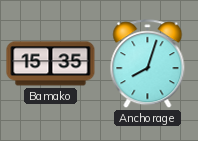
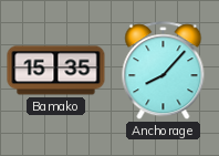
Anchorage: 8:03 -> 8:07
